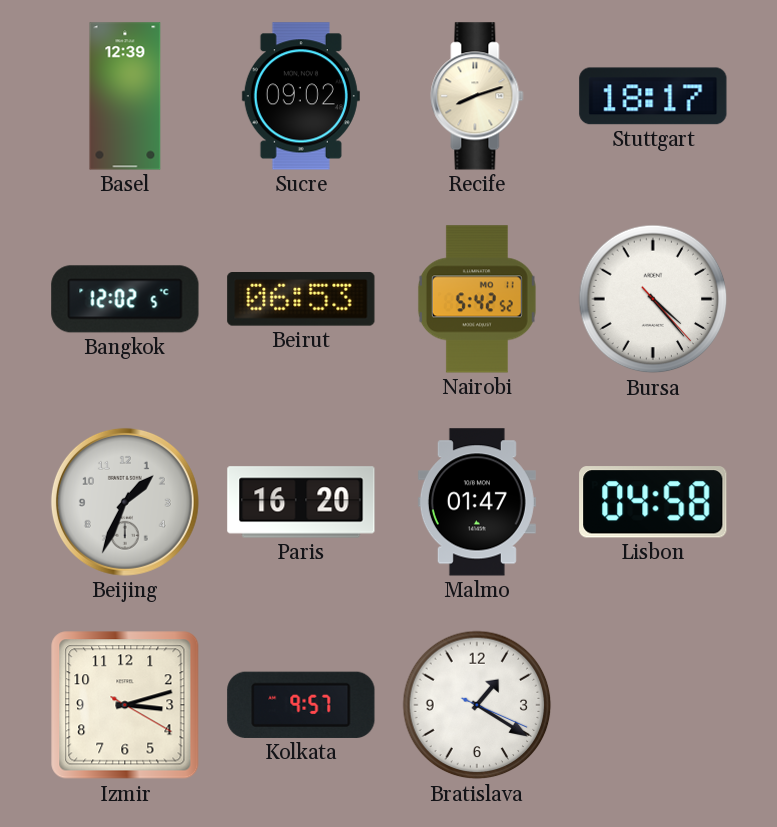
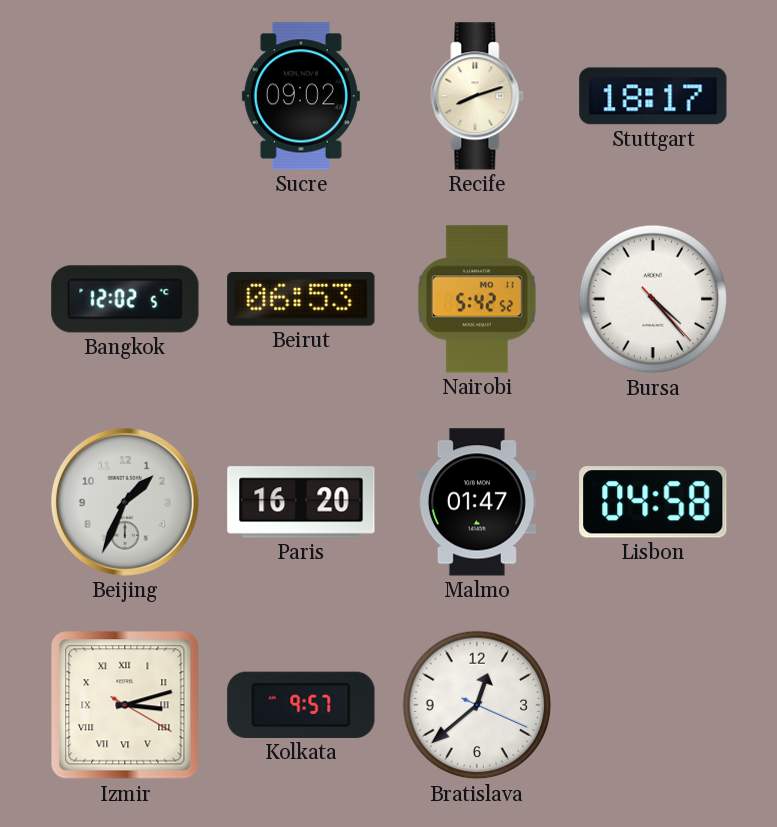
Basel: 12:39 -> none
Izmir numerals: Arabic -> Roman
Bratislava: 1:20 -> 12:38
